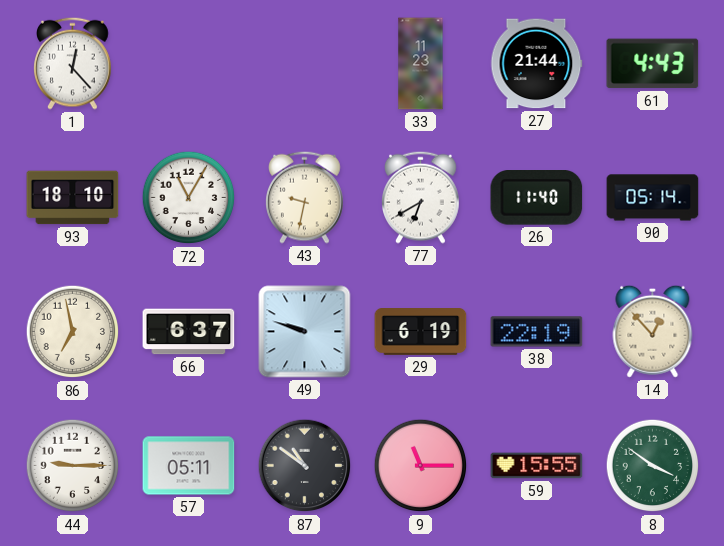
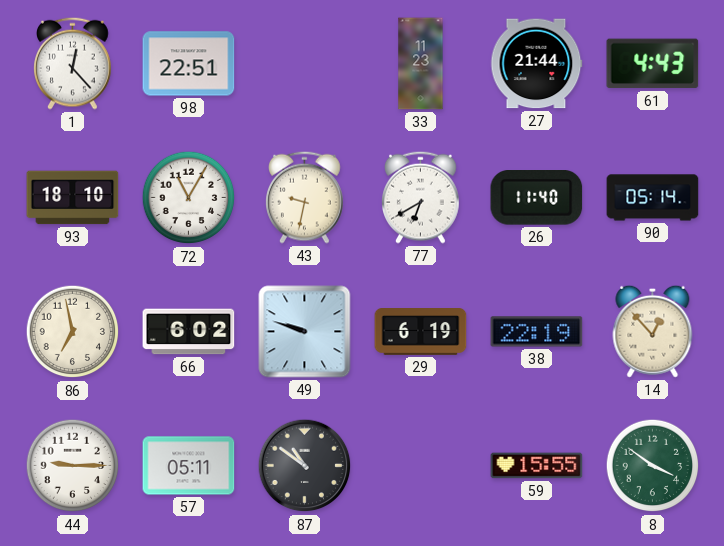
98: none -> 22:51
66: 6:37 -> 6:02
9: 11:15 -> none
